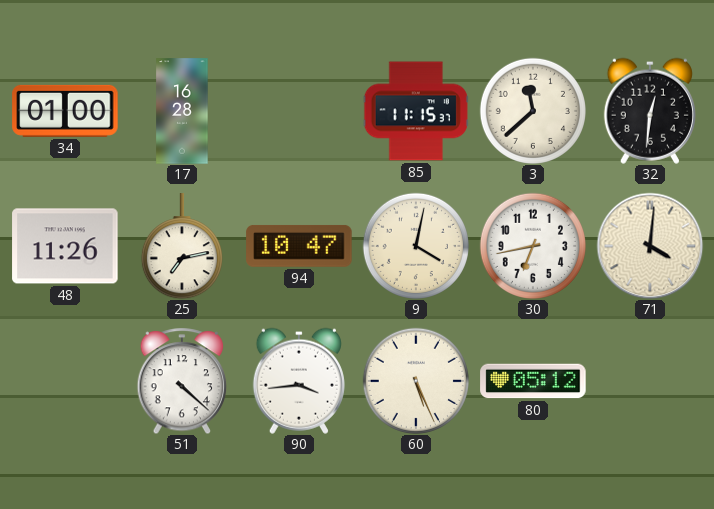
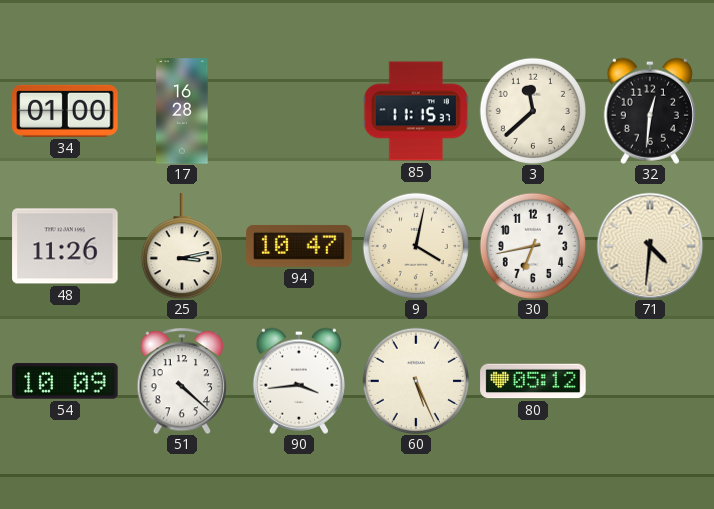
25: 7:13 -> 3:13
71: 4:01 -> 4:31
54: none -> 10:09
